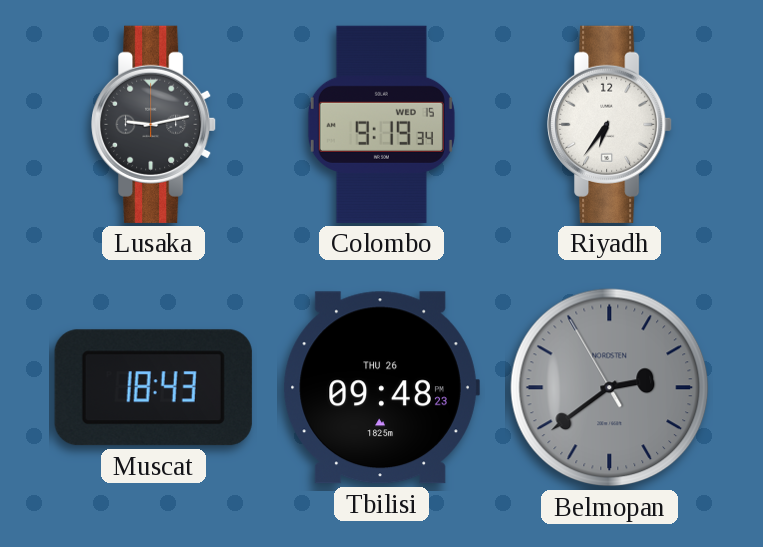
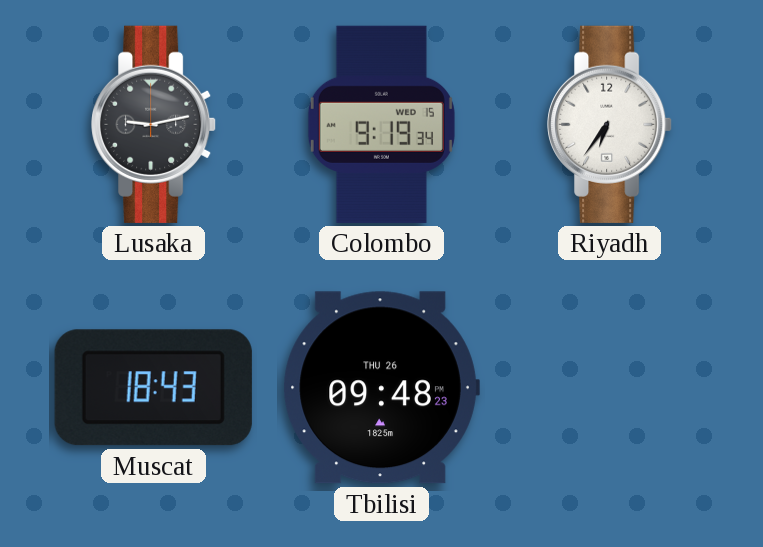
Belmopan: 2:38 -> none
